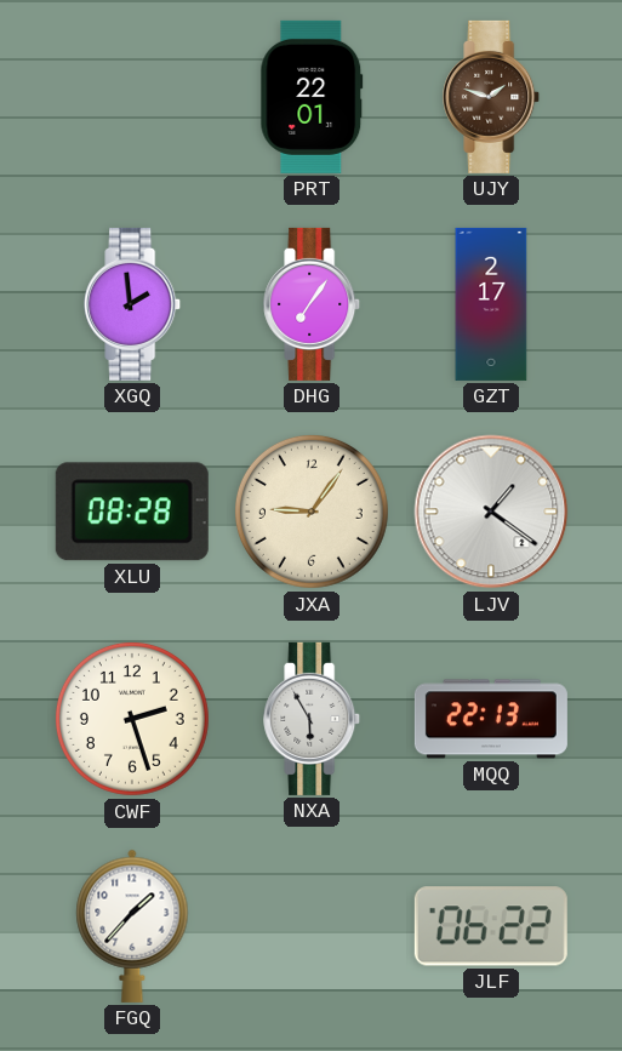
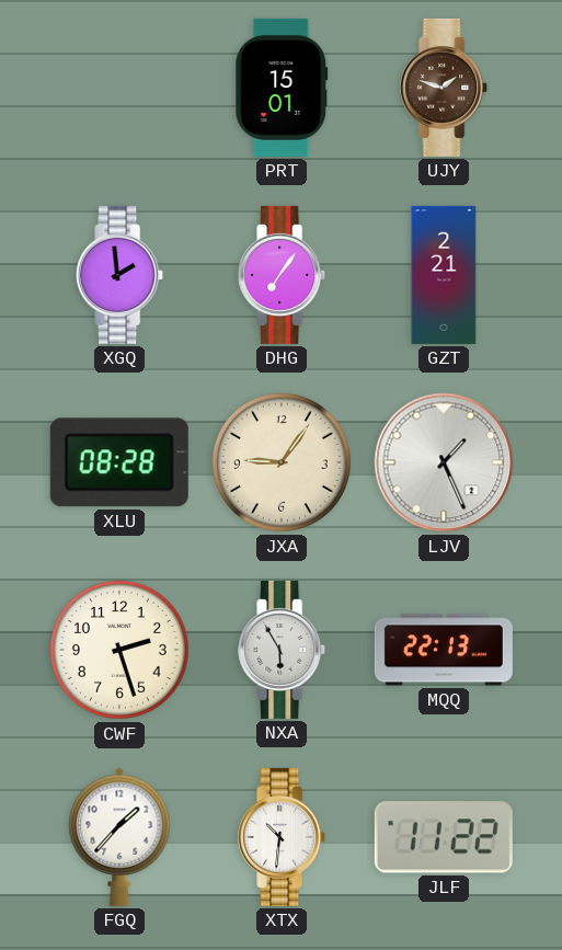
PRT: 22:01 -> 15:01
GZT: 2:17 -> 2:21
LJV: 1:21 -> 1:26
XTX: none -> 10:31
JLF: 06:22 -> 11:22
